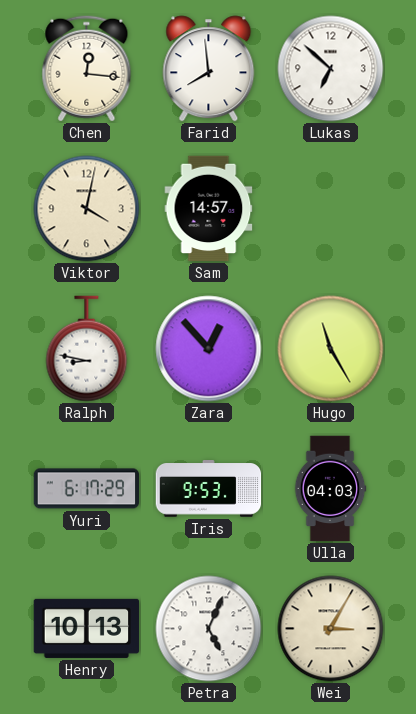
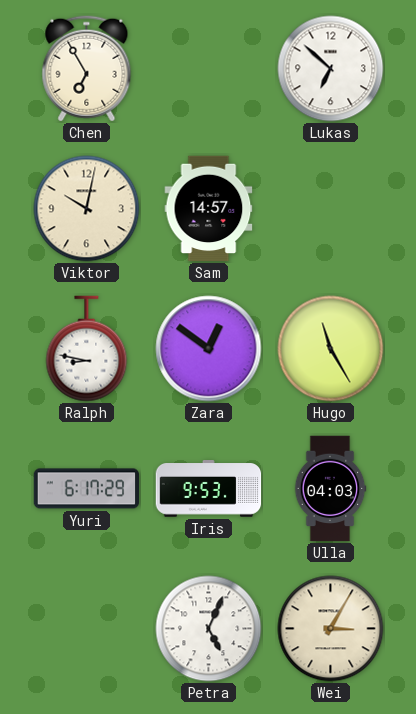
Chen: 12:16 -> 6:55
Farid: 7:59 -> none
Viktor: 4:02 -> 10:02
Zara: 12:53 -> 12:51
Henry: 10:13 -> none
